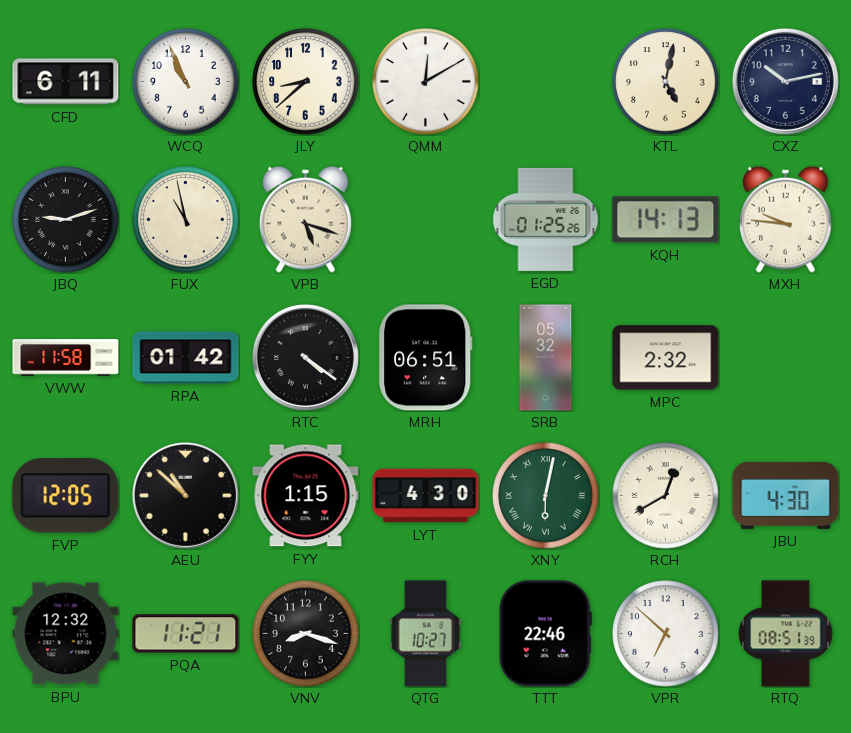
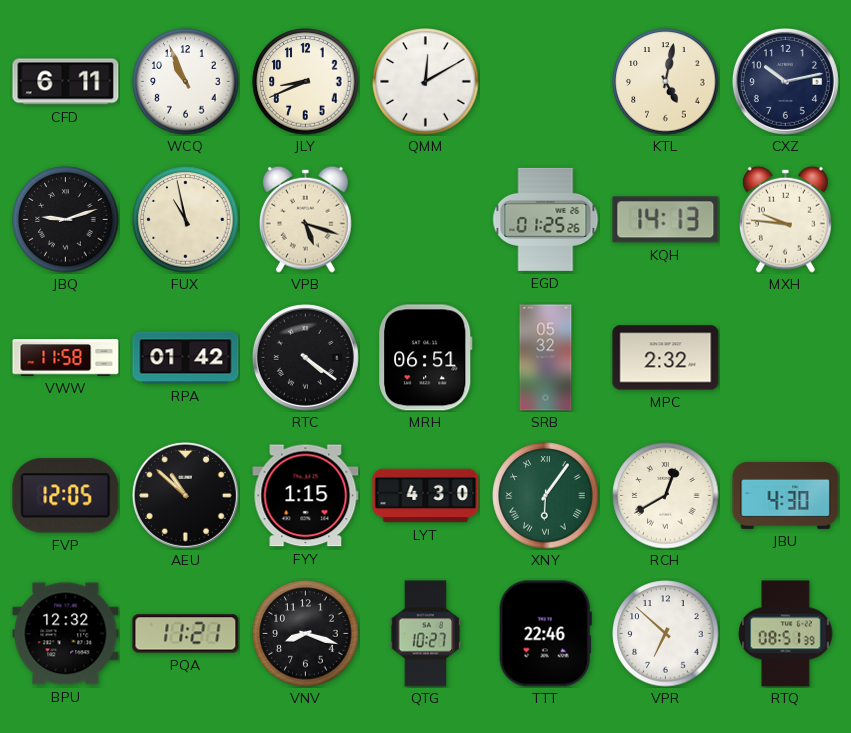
JLY: 8:38 -> 8:41
XNY: 6:02 -> 6:06
